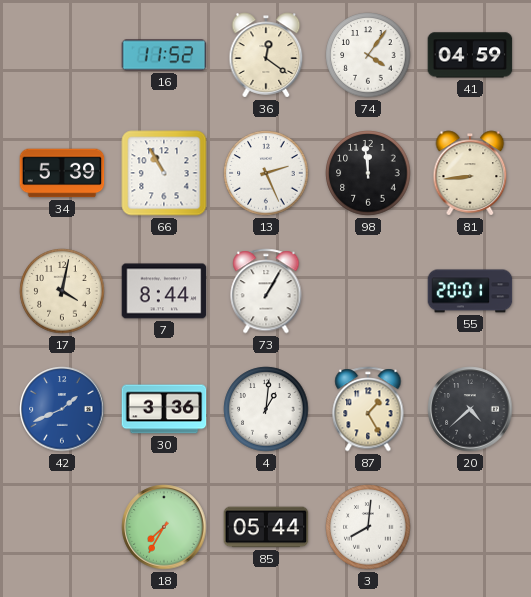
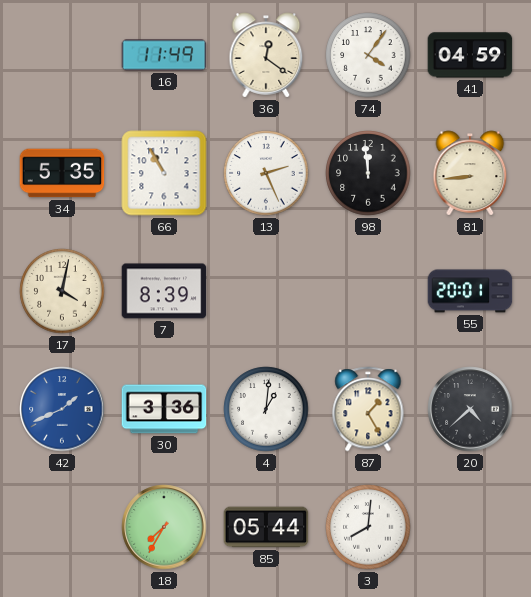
16: 11:52 -> 11:49
34: 5:39 -> 5:35
7: 8:44 -> 8:39
73: 1:05 -> none
